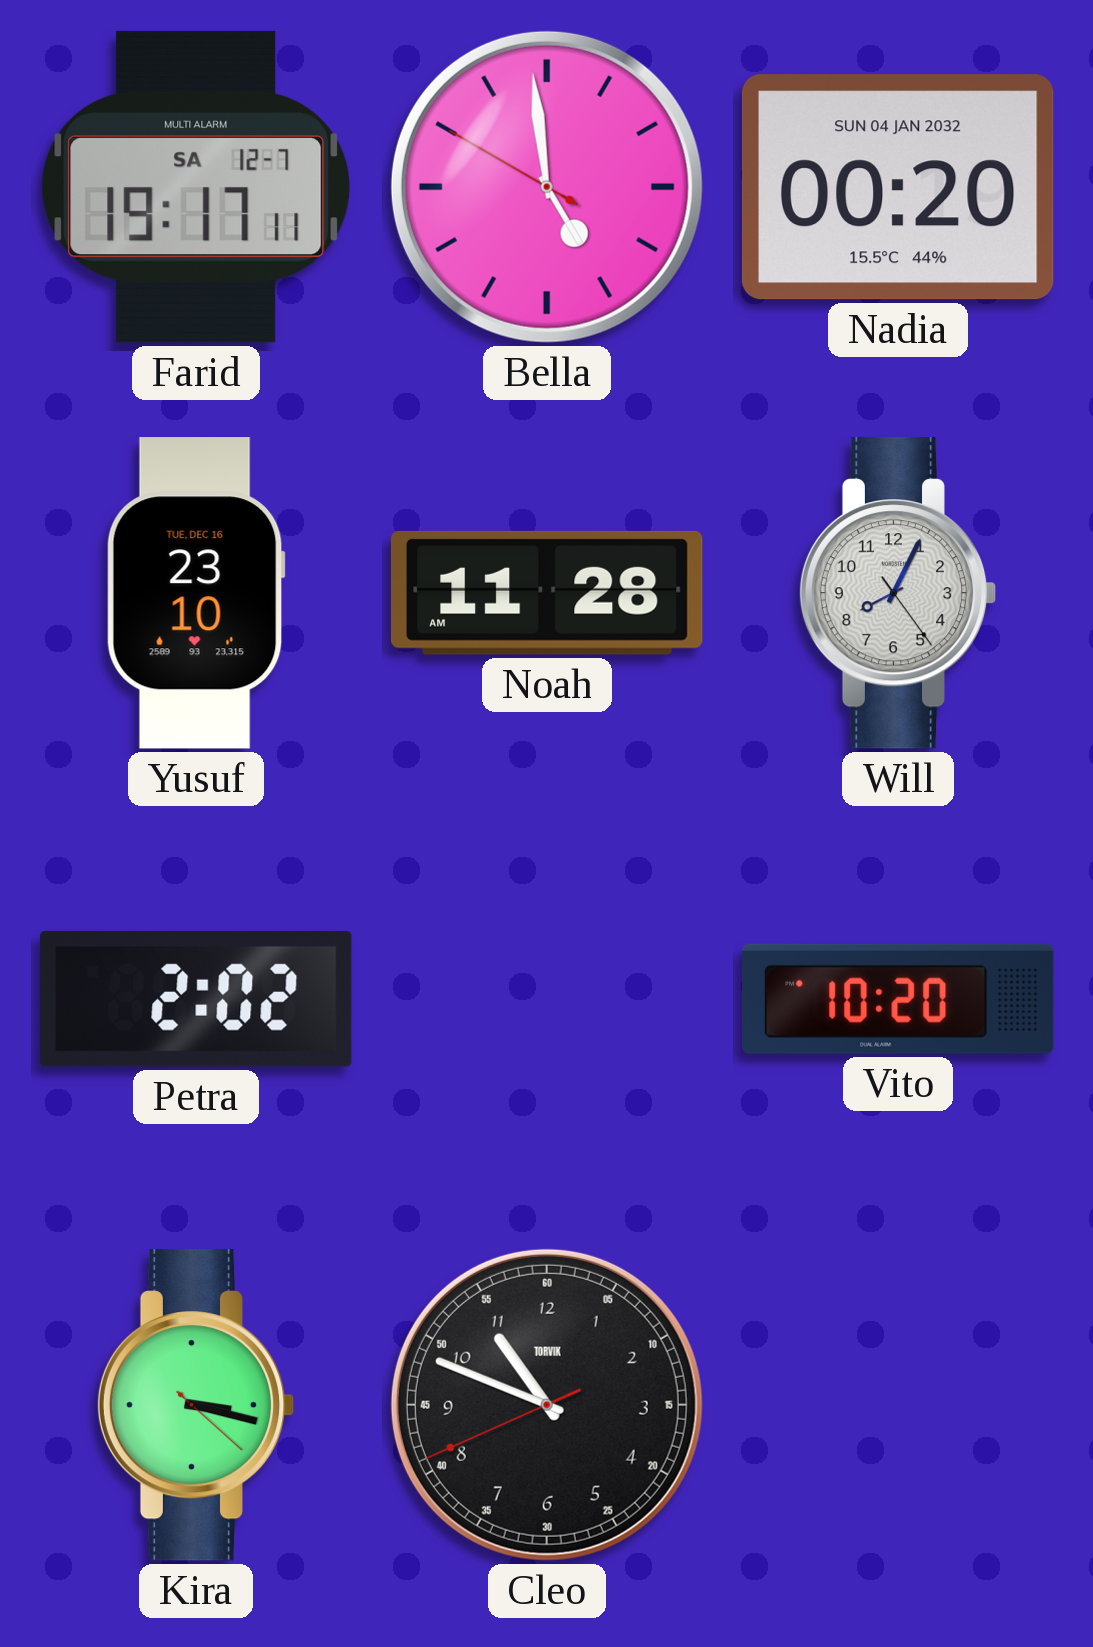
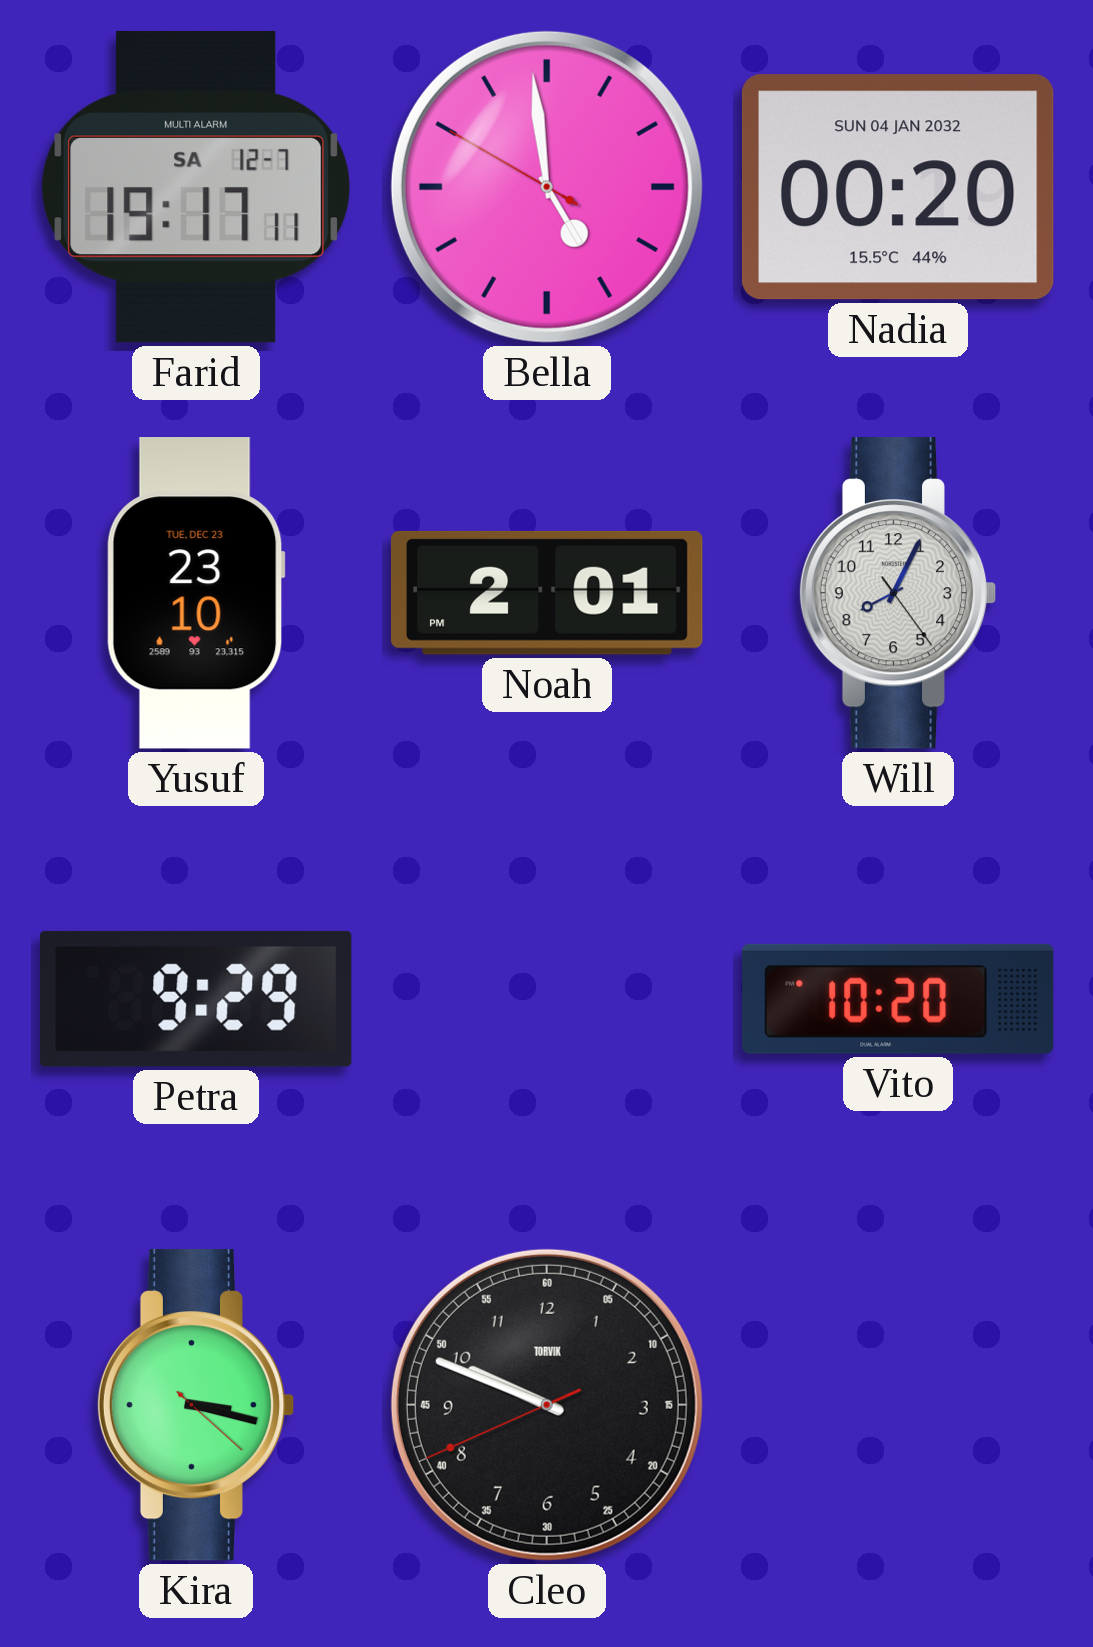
Yusuf date: TUE, DEC 16 -> TUE, DEC 23
Noah: 11:28 -> 2:01
Petra: 2:02 -> 9:29
Cleo: 10:48 -> 9:48
